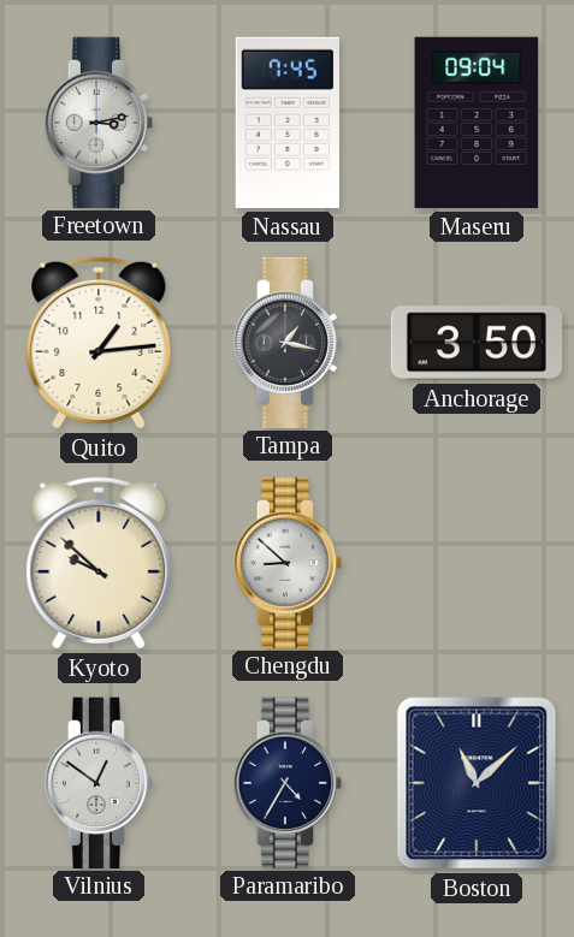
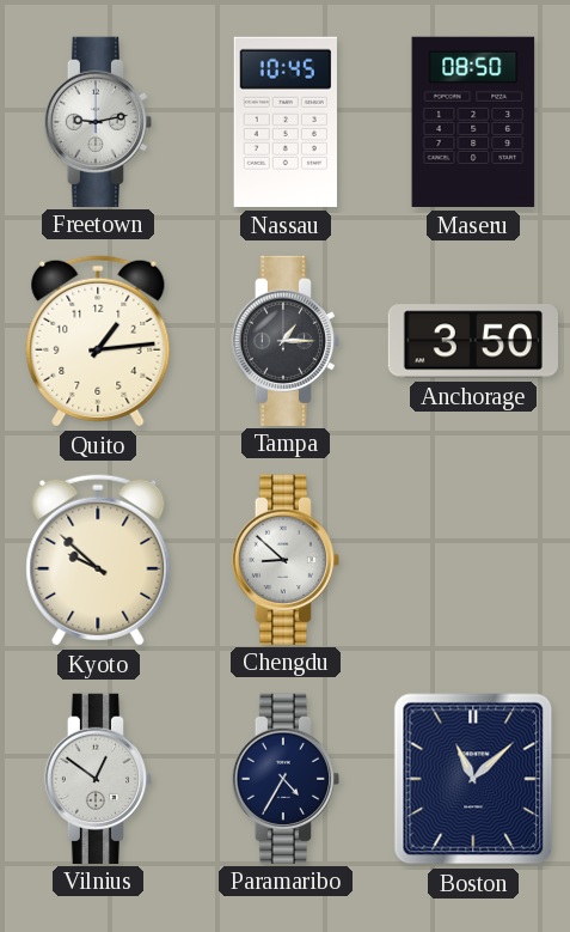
Freetown: 3:13 -> 9:13
Nassau: 7:45 -> 10:45
Maseru: 09:04 -> 08:50
Tampa: 1:17 -> 1:15
